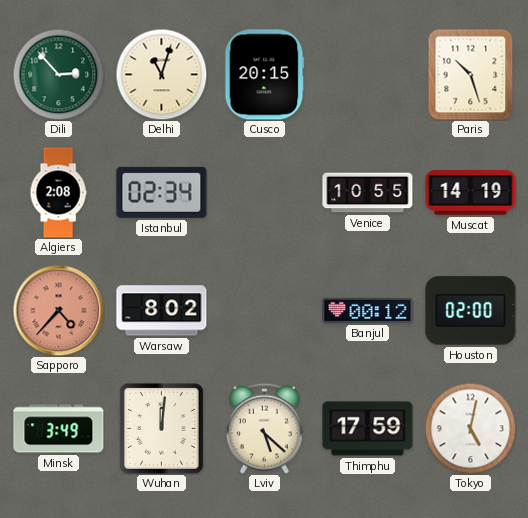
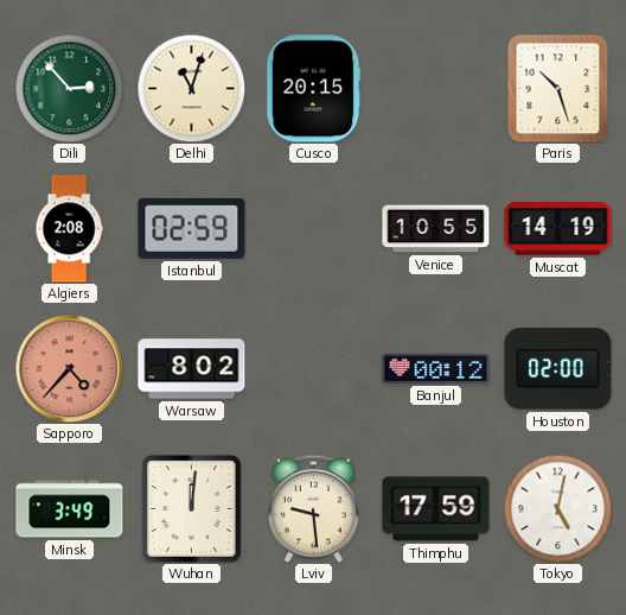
Istanbul: 02:34 -> 02:59
Lviv: 5:22 -> 9:29
